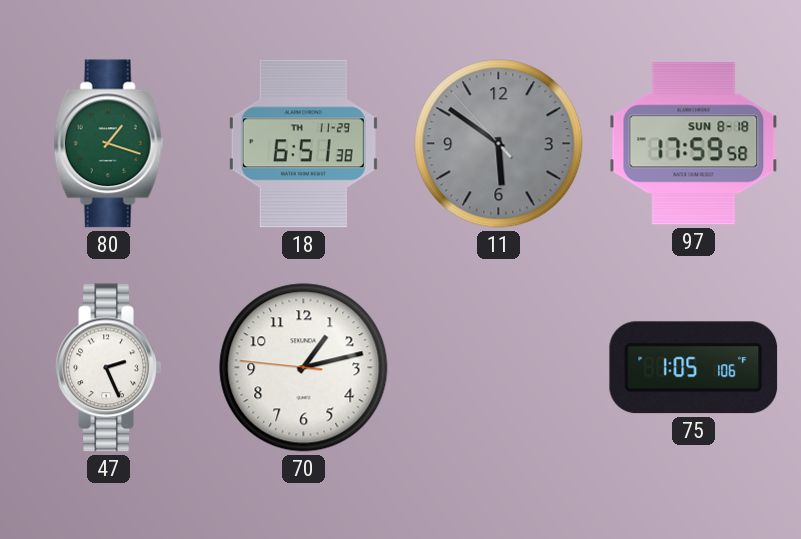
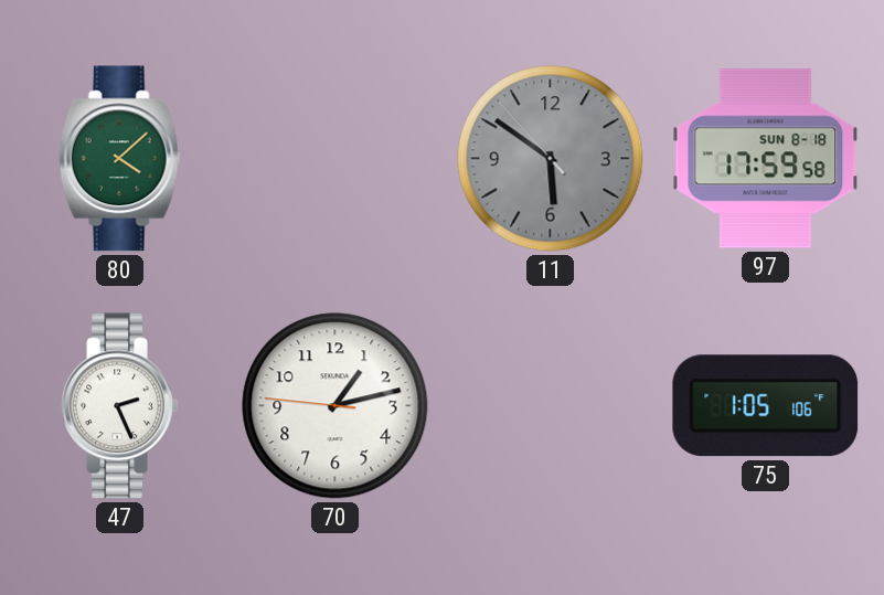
80: 1:18 -> 4:08
18: 6:51 -> none
